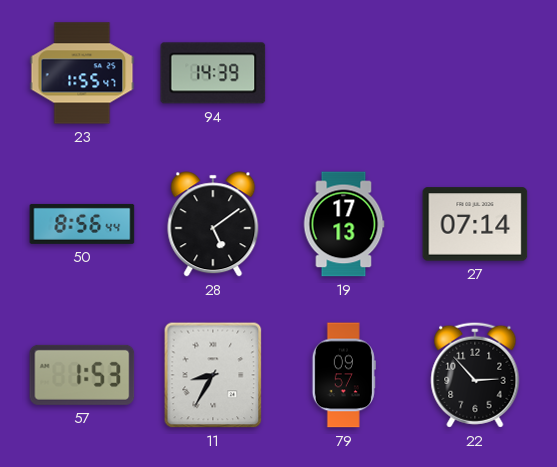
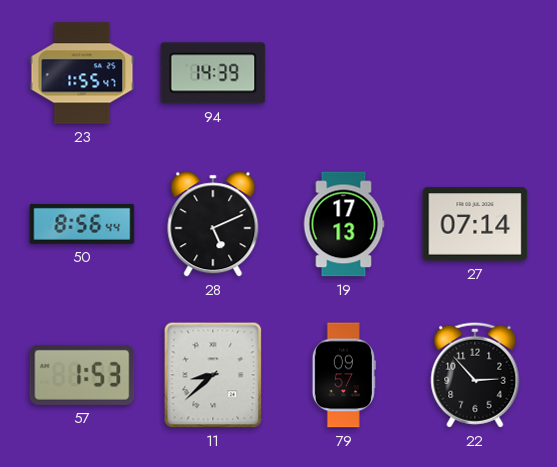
28: 5:09 -> 5:11
11: 8:35 -> 8:38
